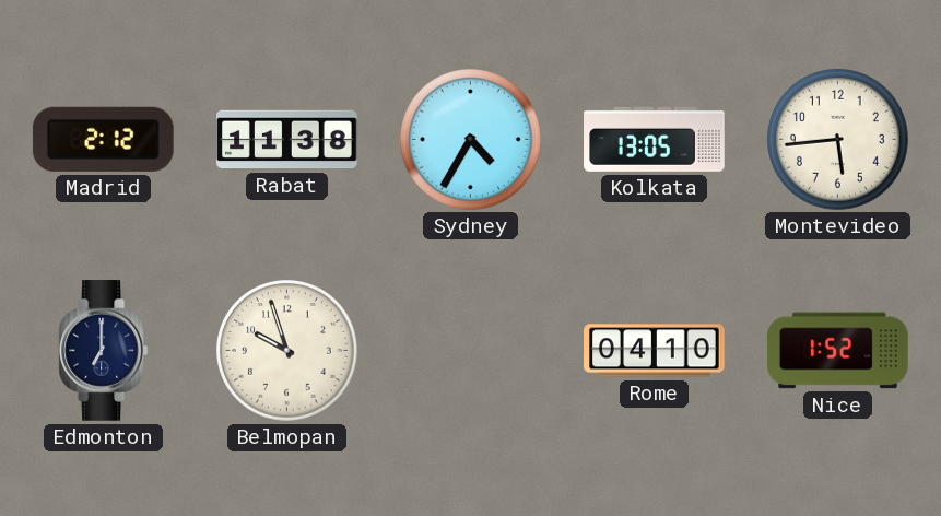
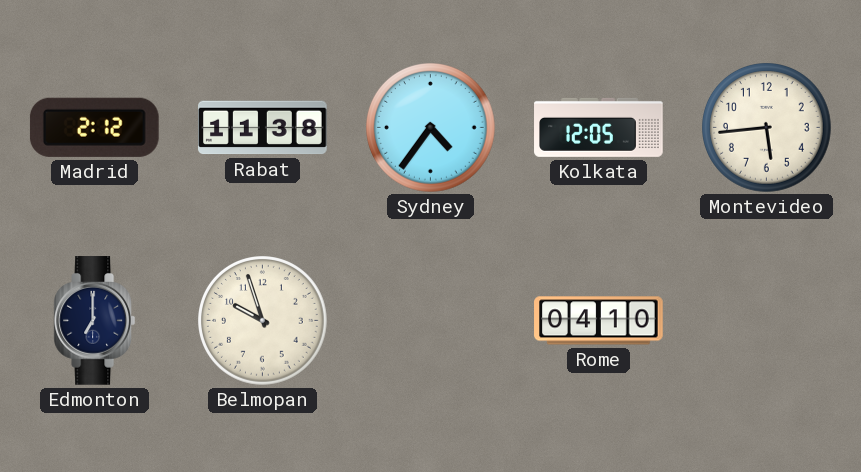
Sydney: 4:35 -> 4:36
Kolkata: 13:05 -> 12:05
Nice: 1:52 -> none
